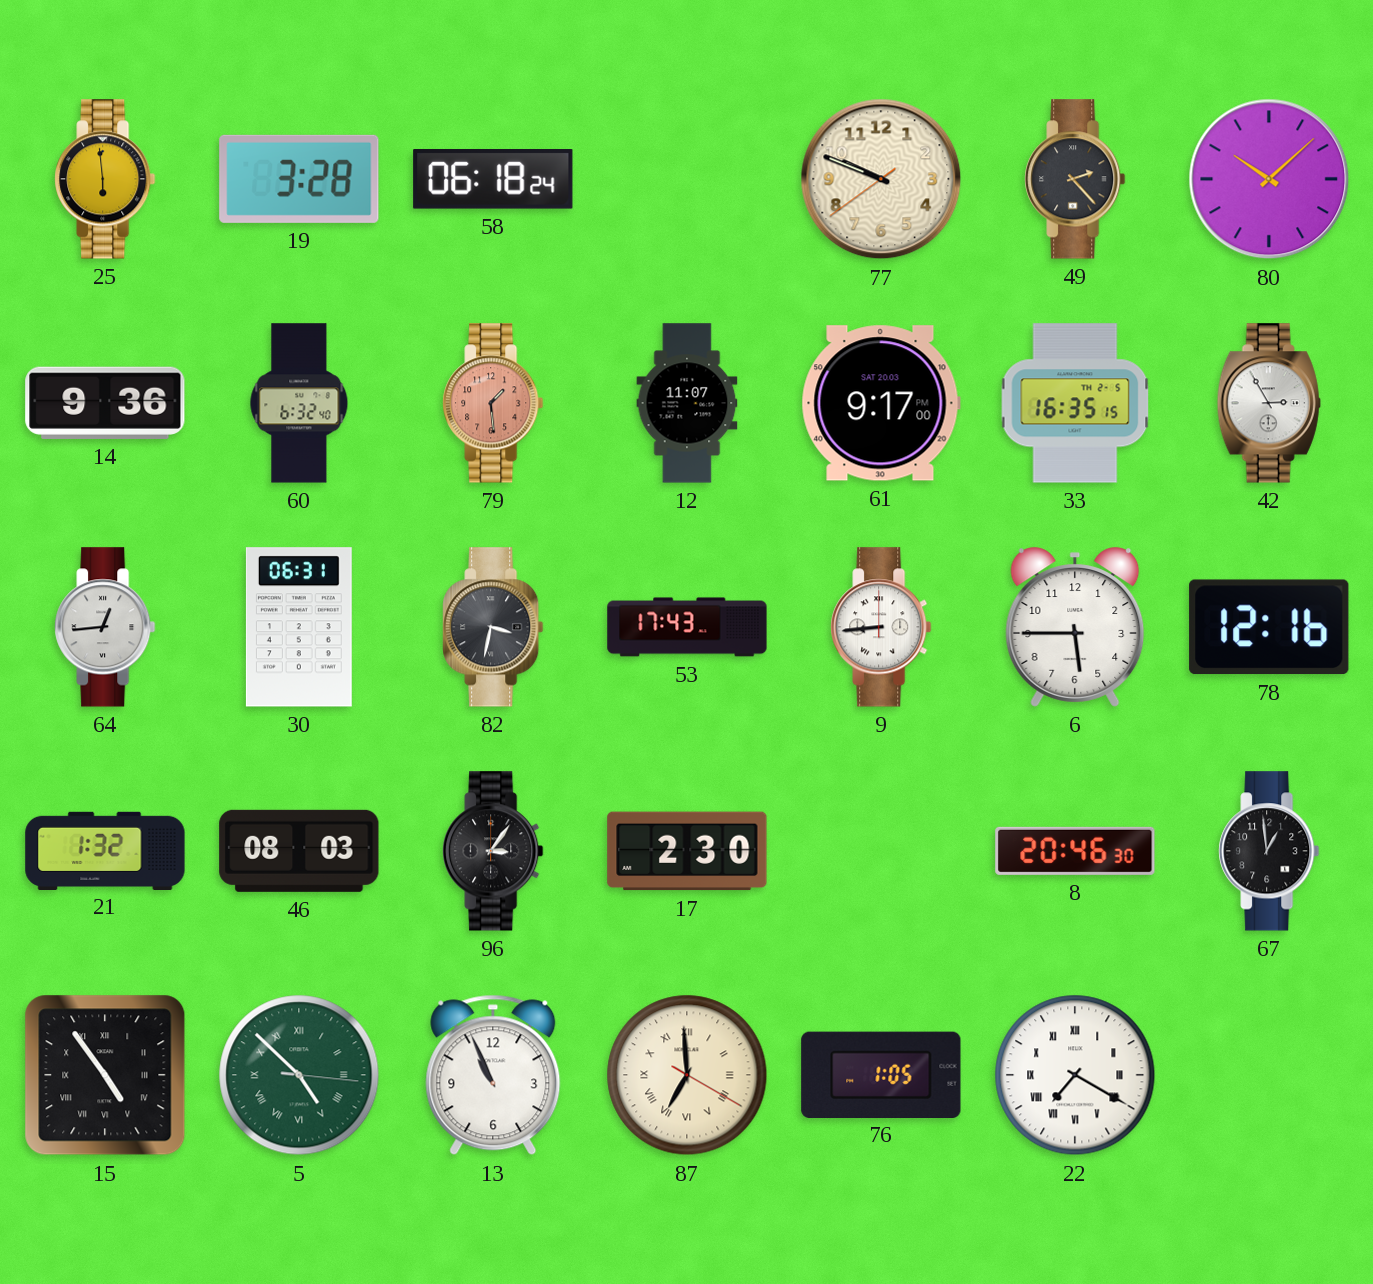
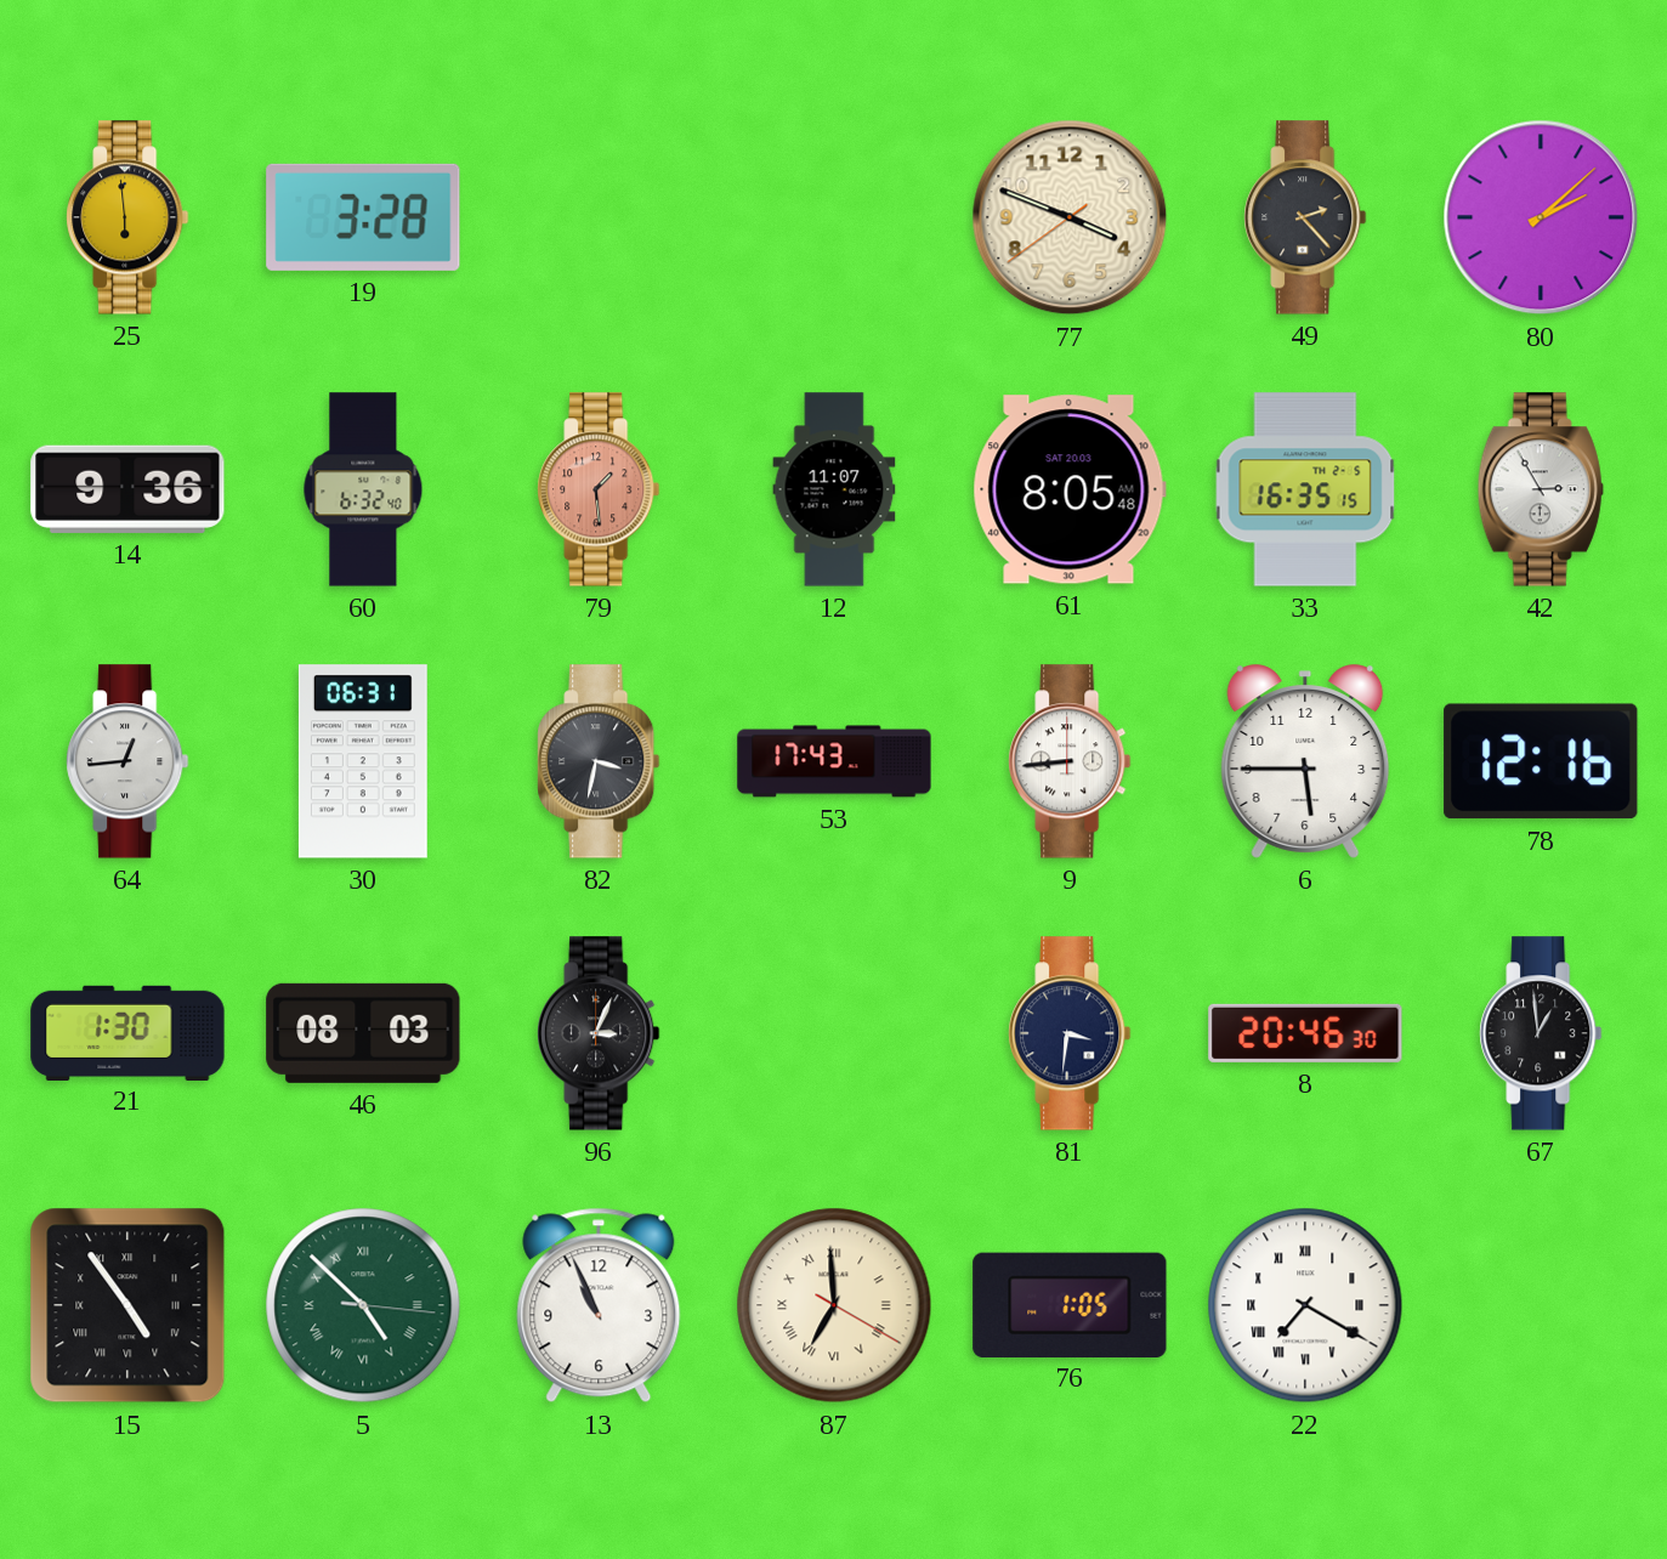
58: 06:18 -> none
77: 9:48 -> 3:48
80: 10:08 -> 2:08
61: 9:17 -> 8:05
21: 1:32 -> 1:30
96: 3:06 -> 3:04
17: 2:30 -> none
81: none -> 3:31
